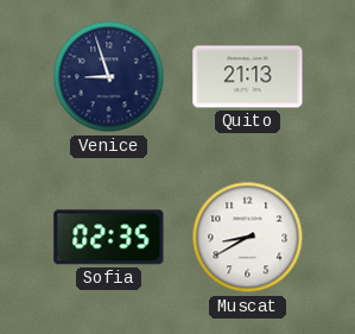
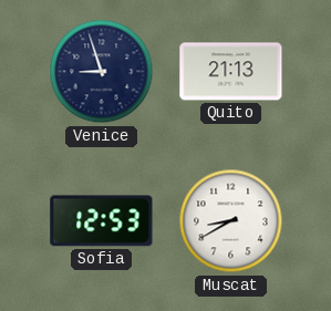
Sofia: 02:35 -> 12:53
